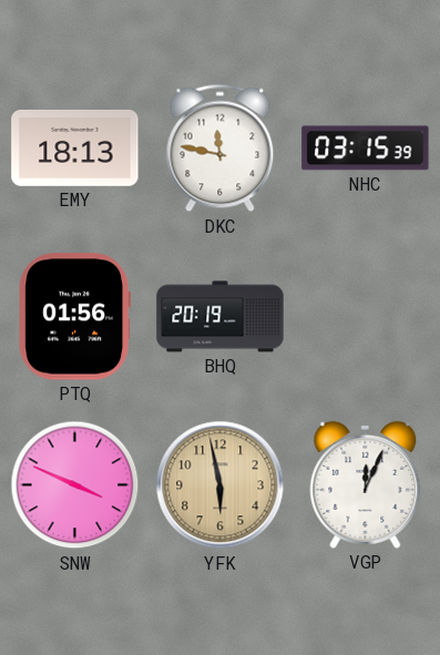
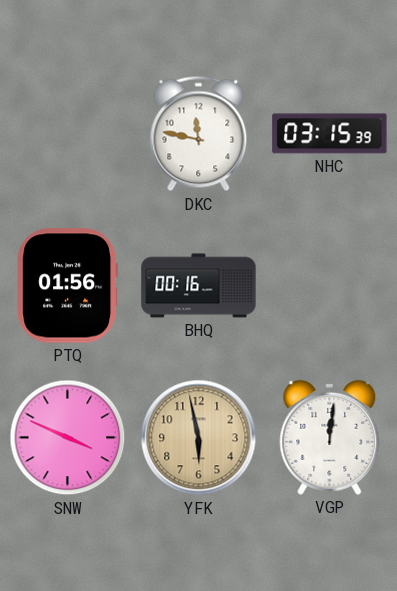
EMY: 18:13 -> none
BHQ: 20:19 -> 00:16
VGP: 12:04 -> 12:01
